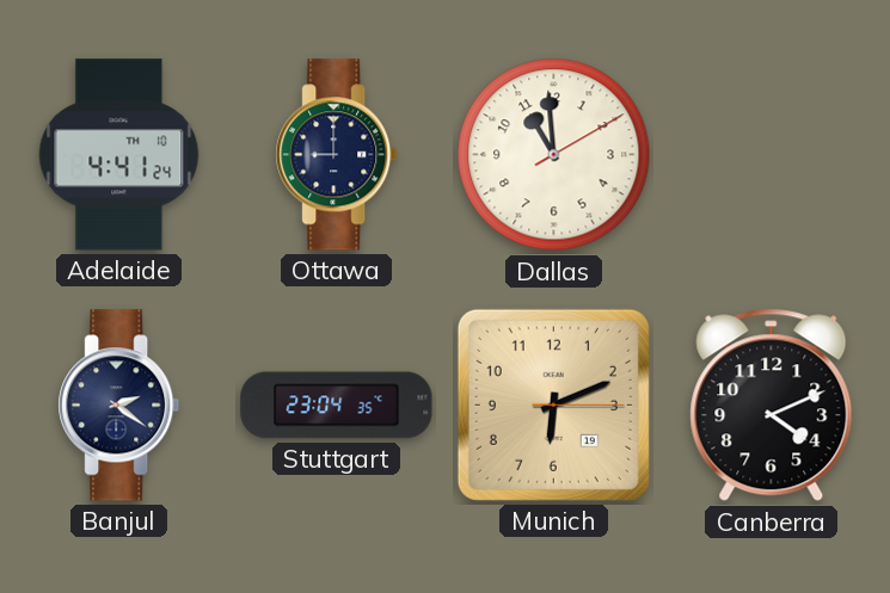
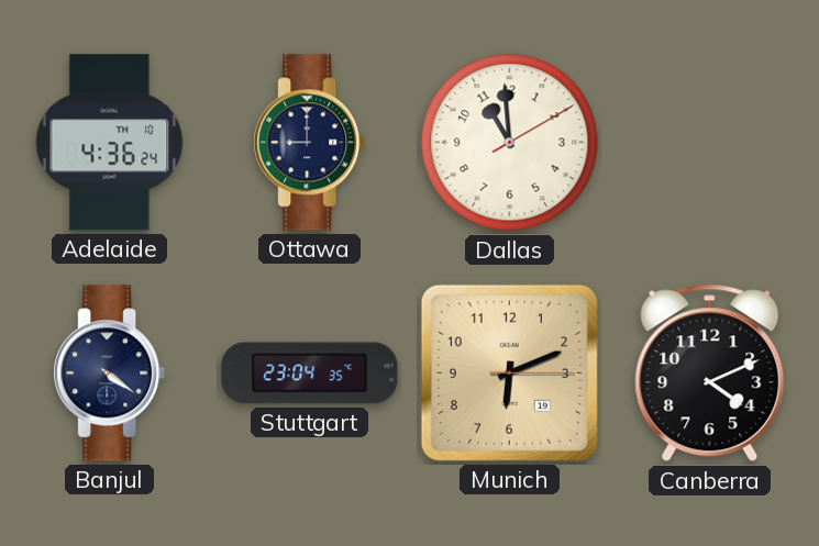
Adelaide: 4:41 -> 4:36
Banjul: 2:21 -> 4:21
